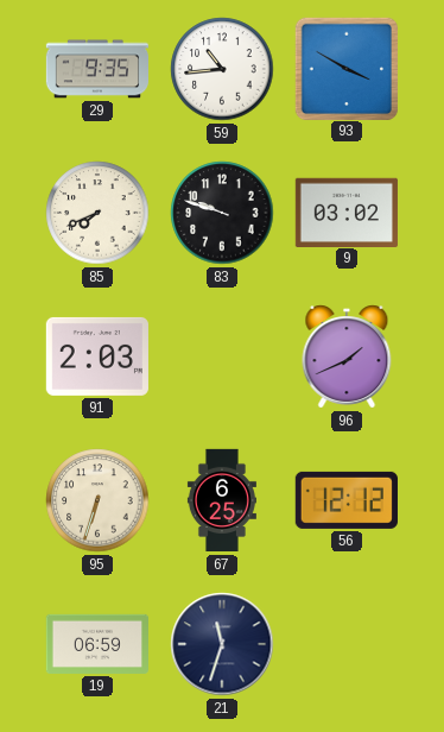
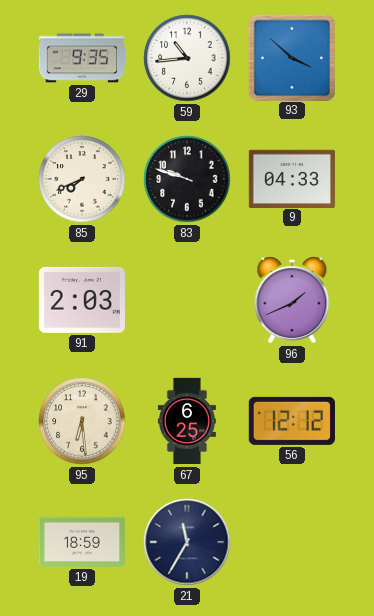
93: 3:50 -> 3:52
9: 03:02 -> 04:33
95: 6:33 -> 6:29
19: 06:59 -> 18:59
21: 11:33 -> 11:35
